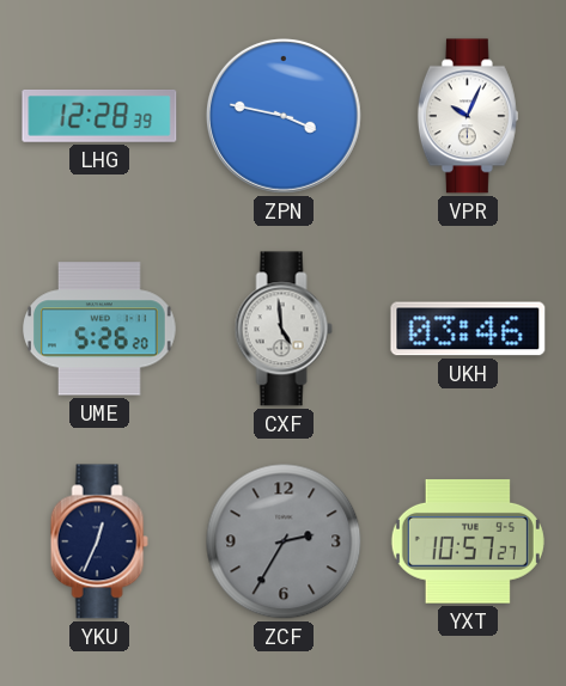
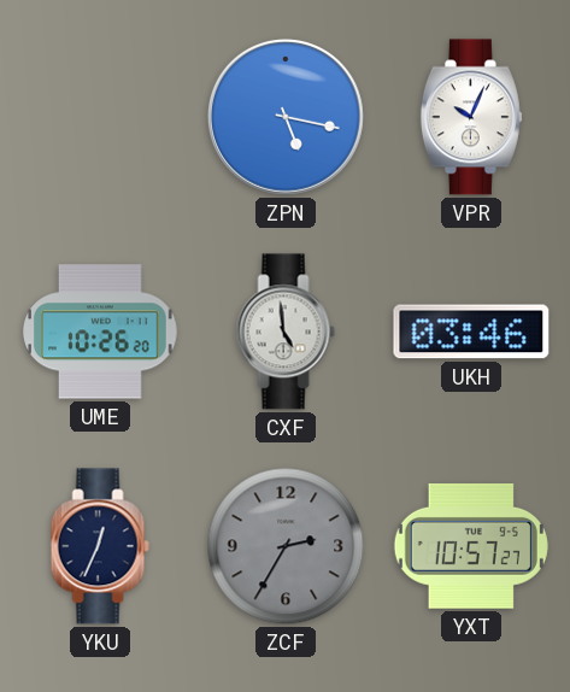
LHG: 12:28 -> none
ZPN: 3:47 -> 5:17
UME: 5:26 -> 10:26
